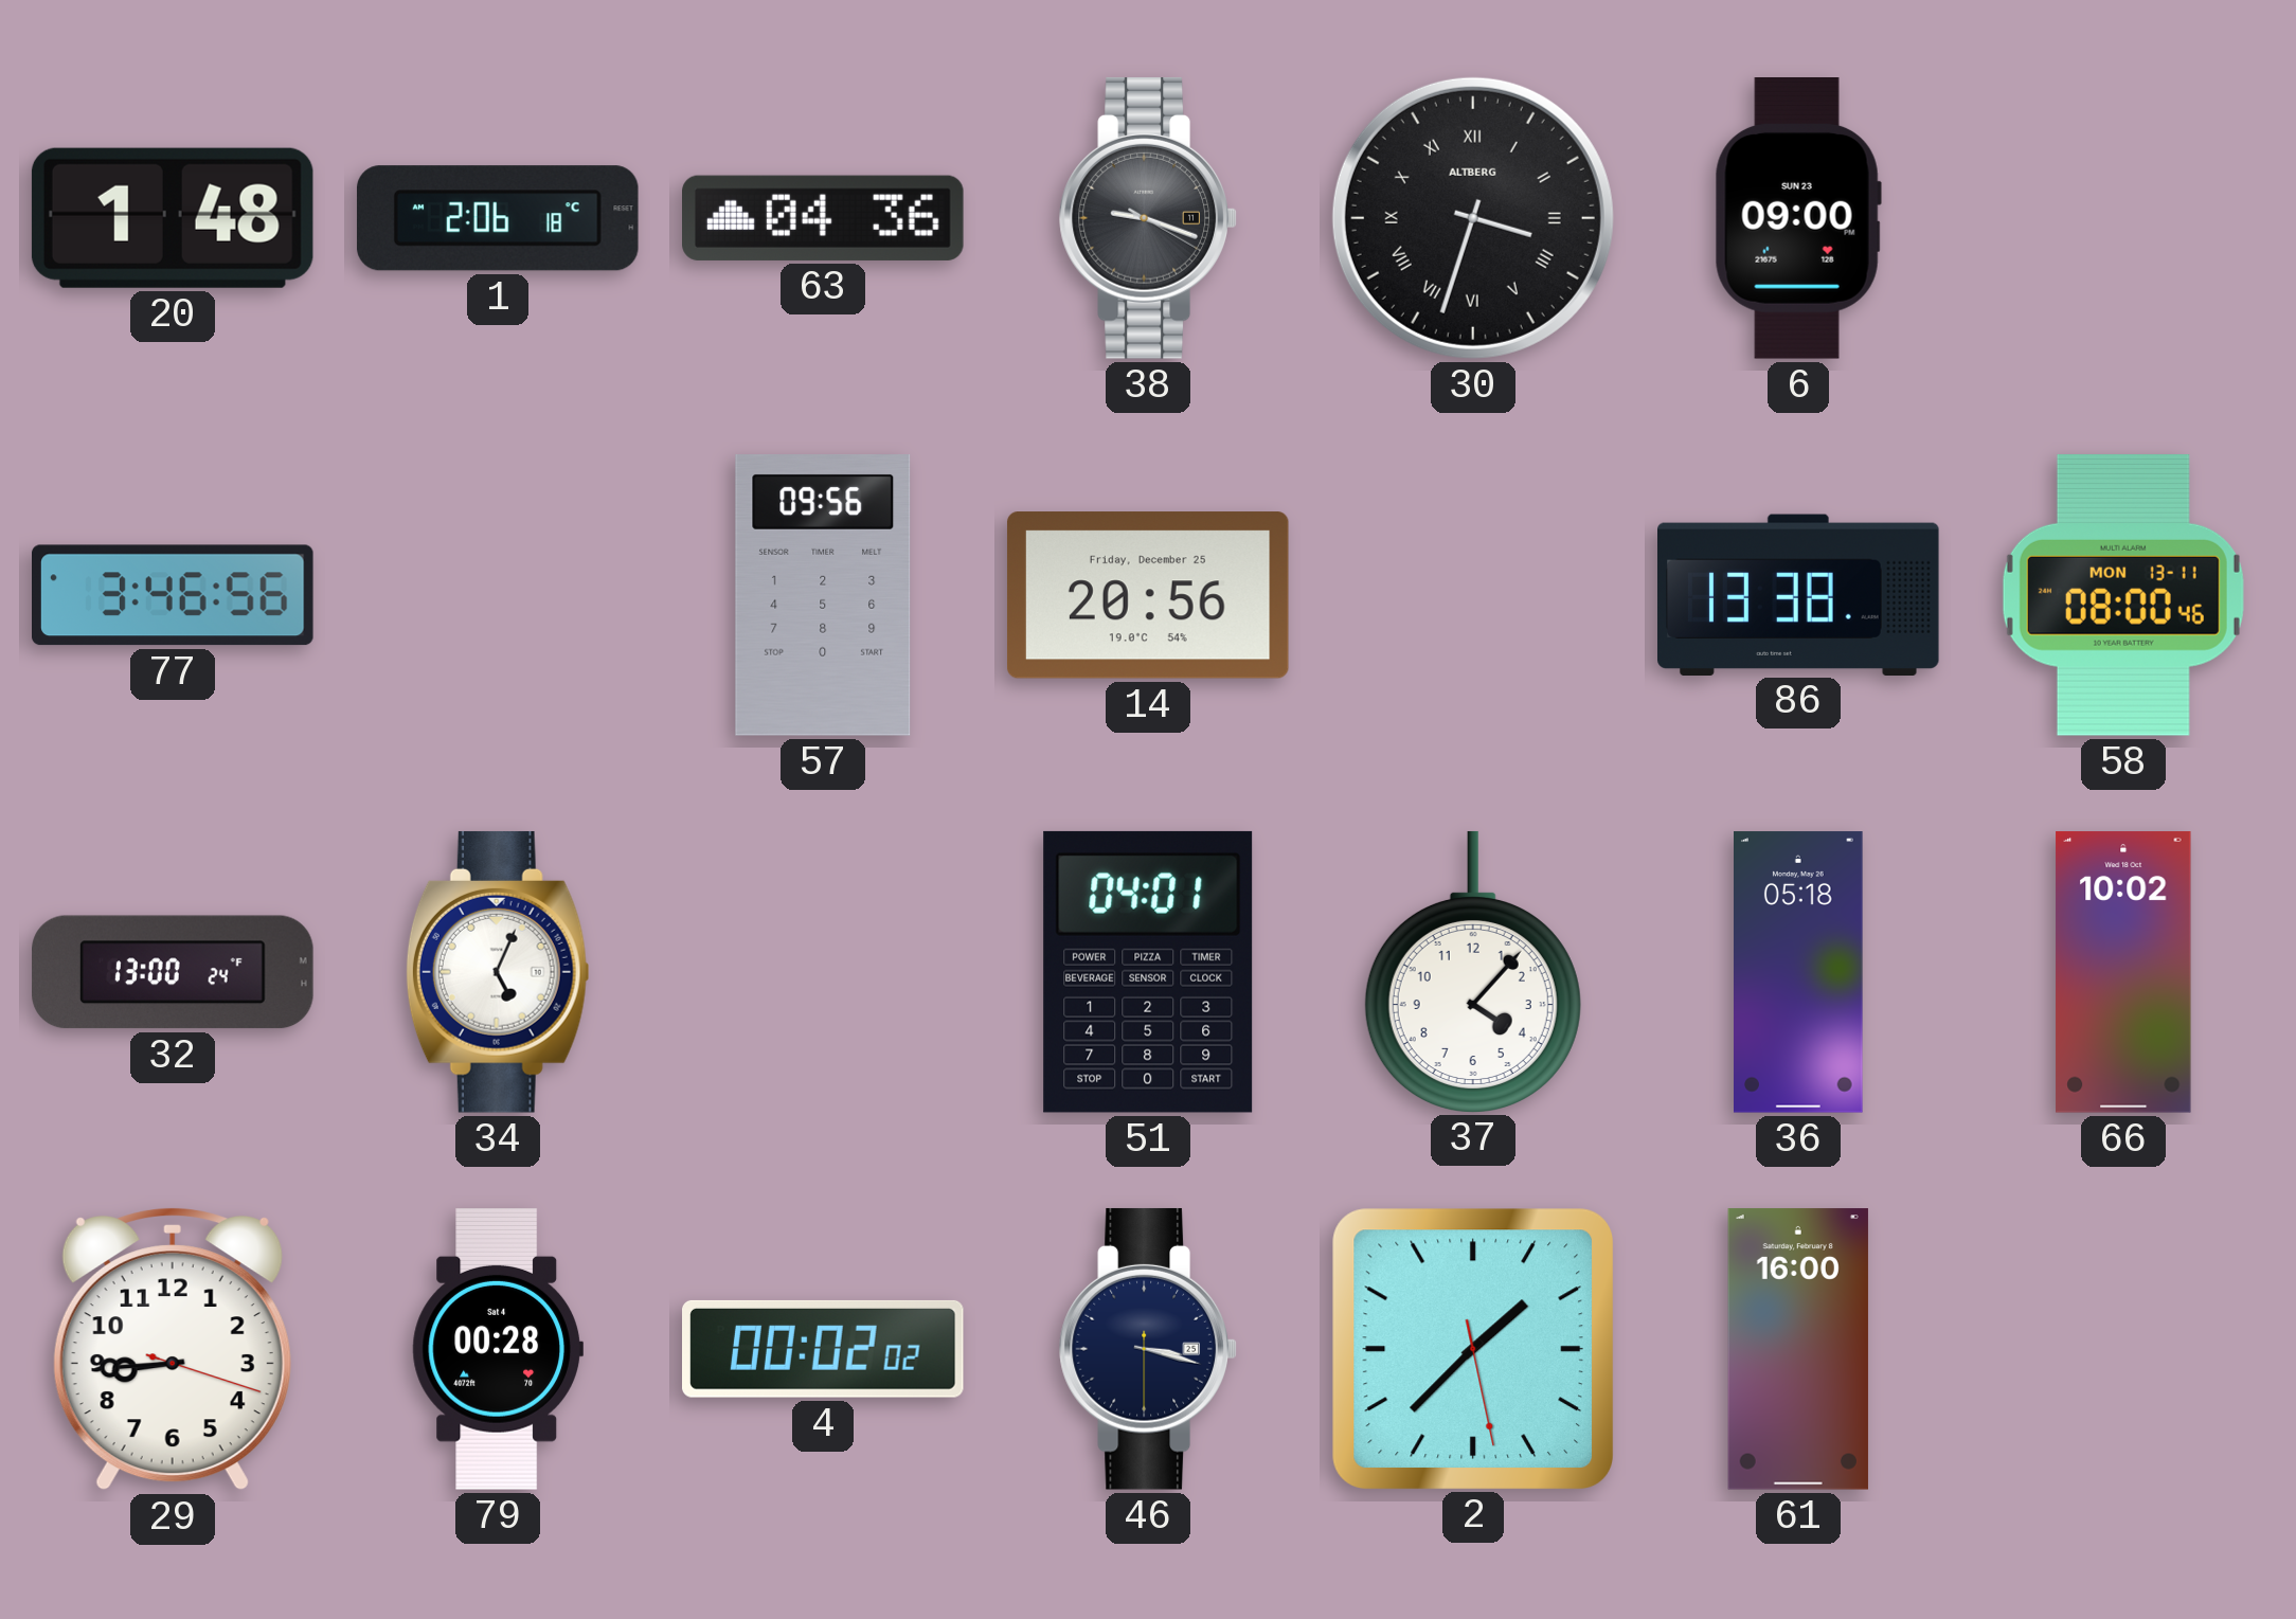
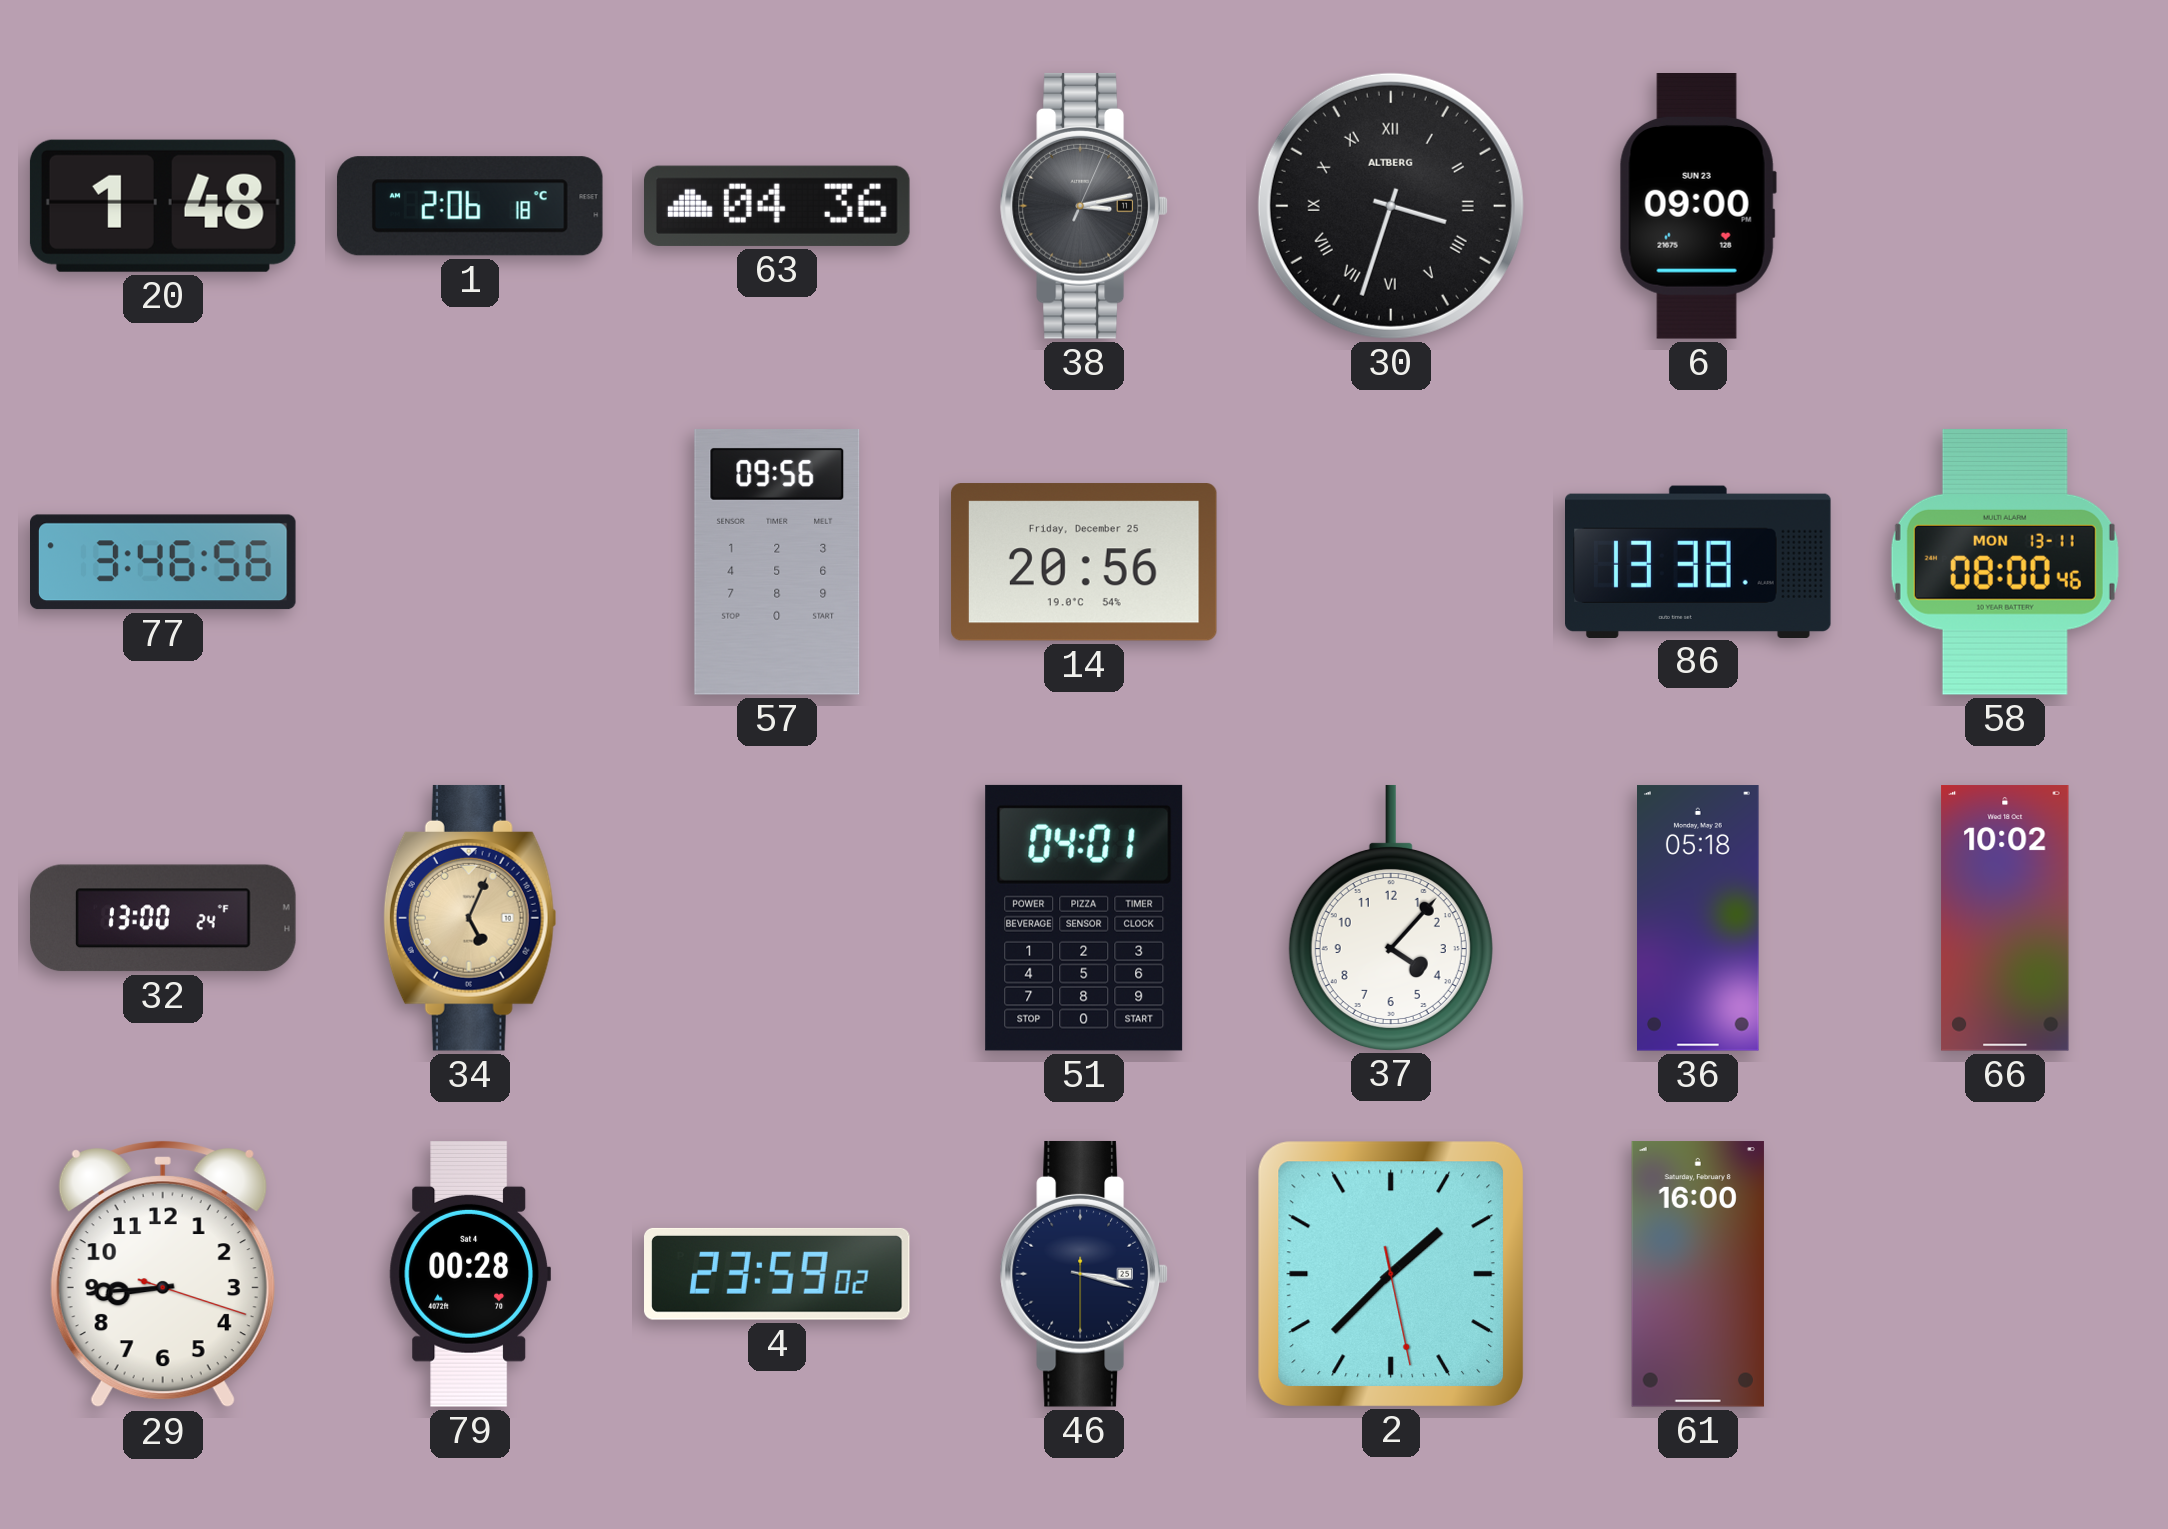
38: 9:18 -> 3:13
34 dial: white -> champagne
4: 00:02 -> 23:59
